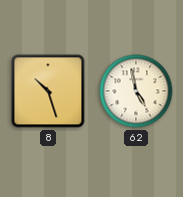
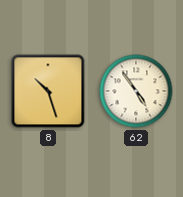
62: 4:58 -> 4:54
